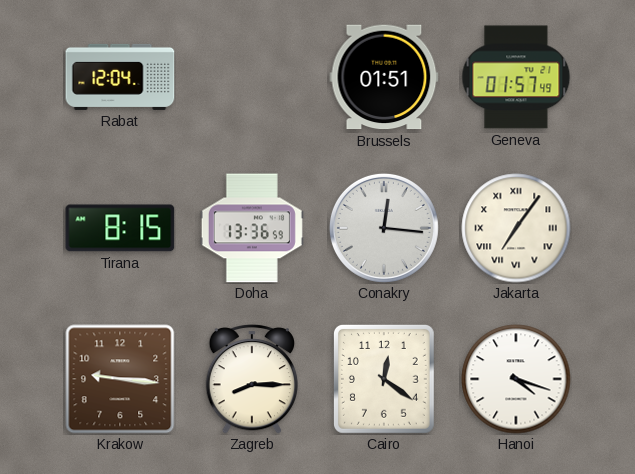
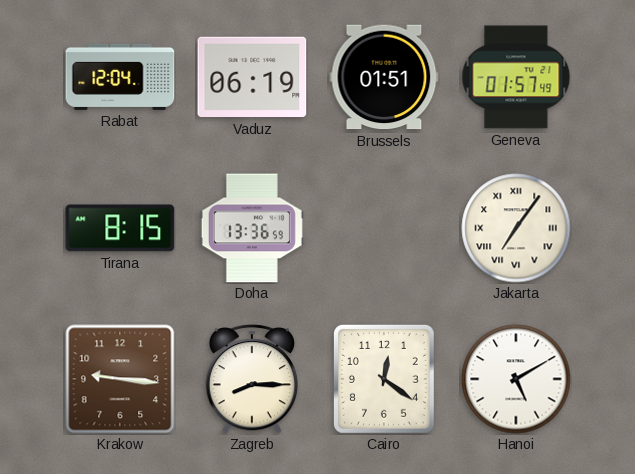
Vaduz: none -> 06:19
Conakry: 12:16 -> none
Hanoi: 4:18 -> 5:10
